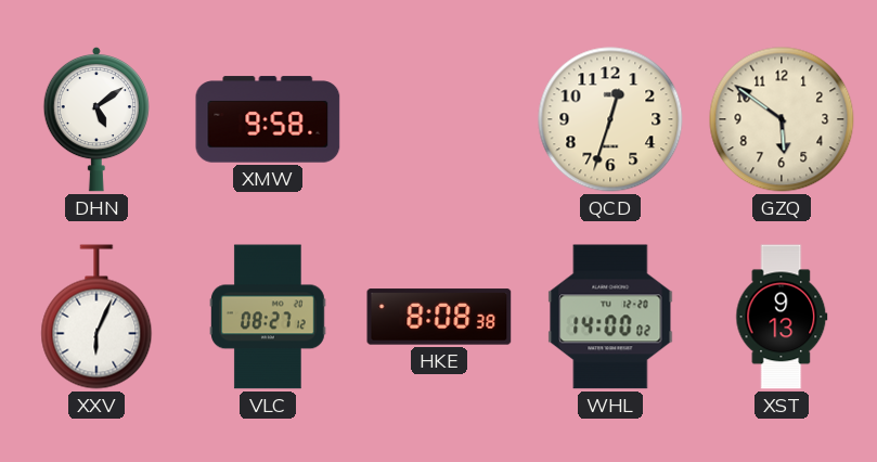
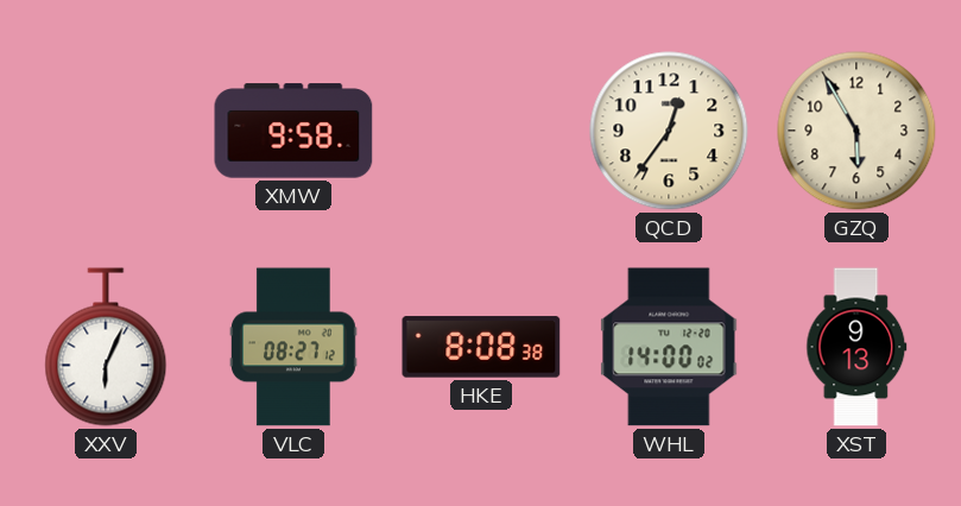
DHN: 5:09 -> none
QCD: 12:33 -> 12:36
GZQ: 5:51 -> 5:55
